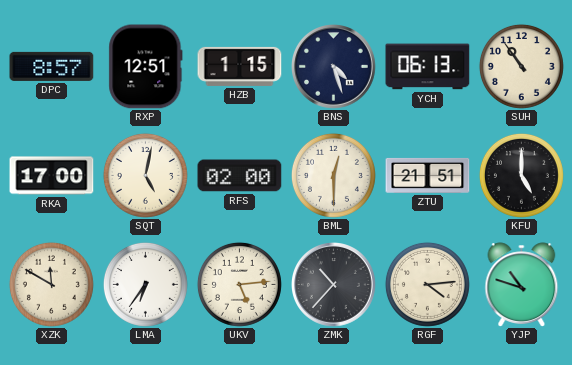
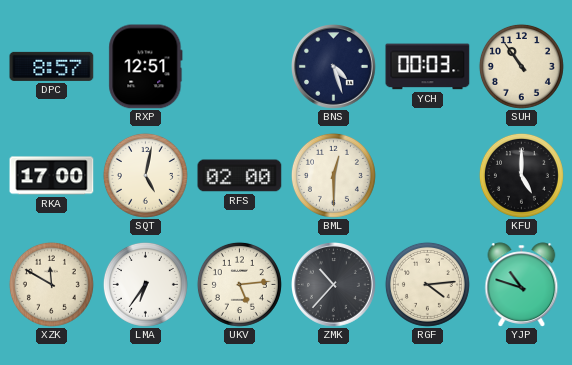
HZB: 1:15 -> none
YCH: 06:13 -> 00:03
ZTU: 21:51 -> none
